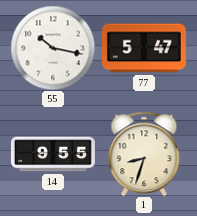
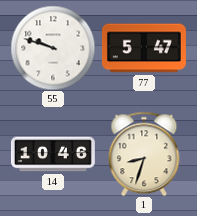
55: 10:17 -> 9:48
14: 9:55 -> 10:46
